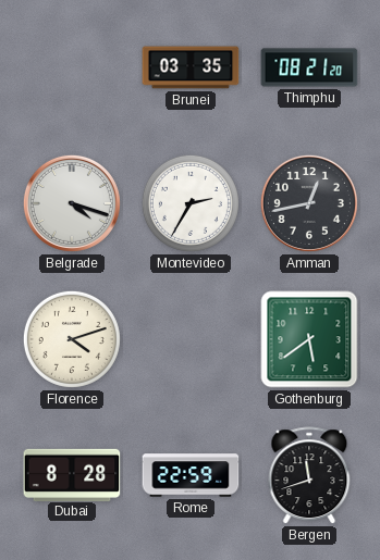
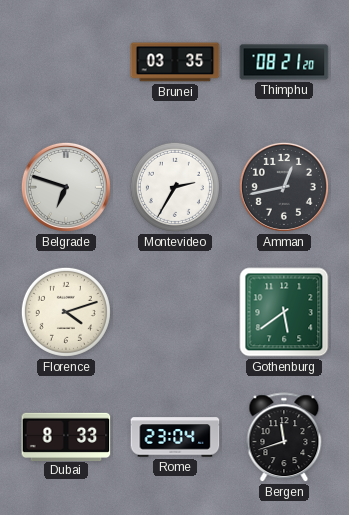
Belgrade: 4:18 -> 6:48
Dubai: 8:28 -> 8:33
Rome: 22:59 -> 23:04
